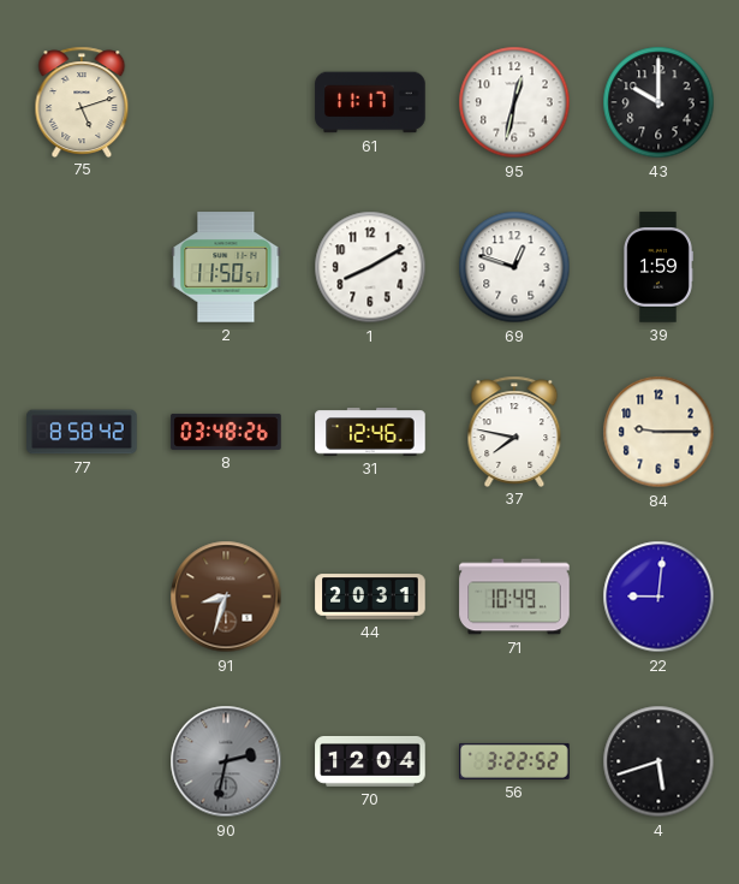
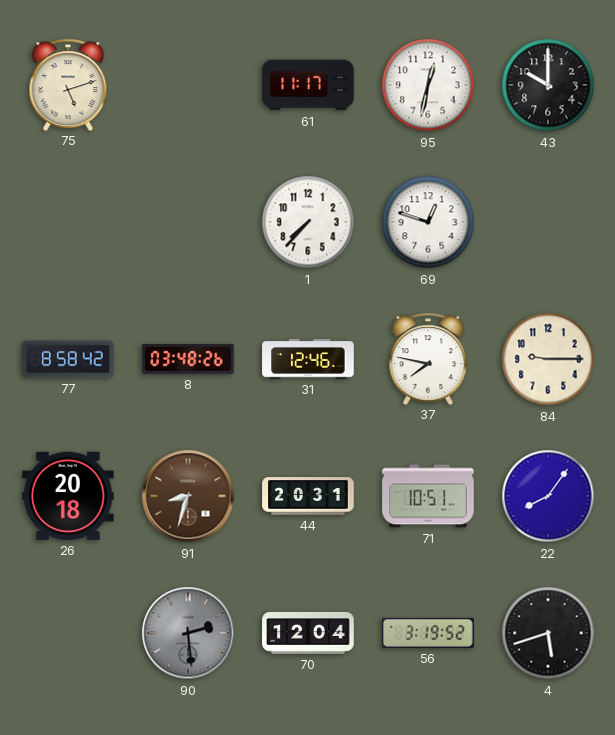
2: 11:50 -> none
1: 8:10 -> 7:37
39: 1:59 -> none
26: none -> 20:18
71: 10:49 -> 10:51
22: 9:01 -> 8:06
90: 2:32 -> 2:29
56: 3:22 -> 3:19
